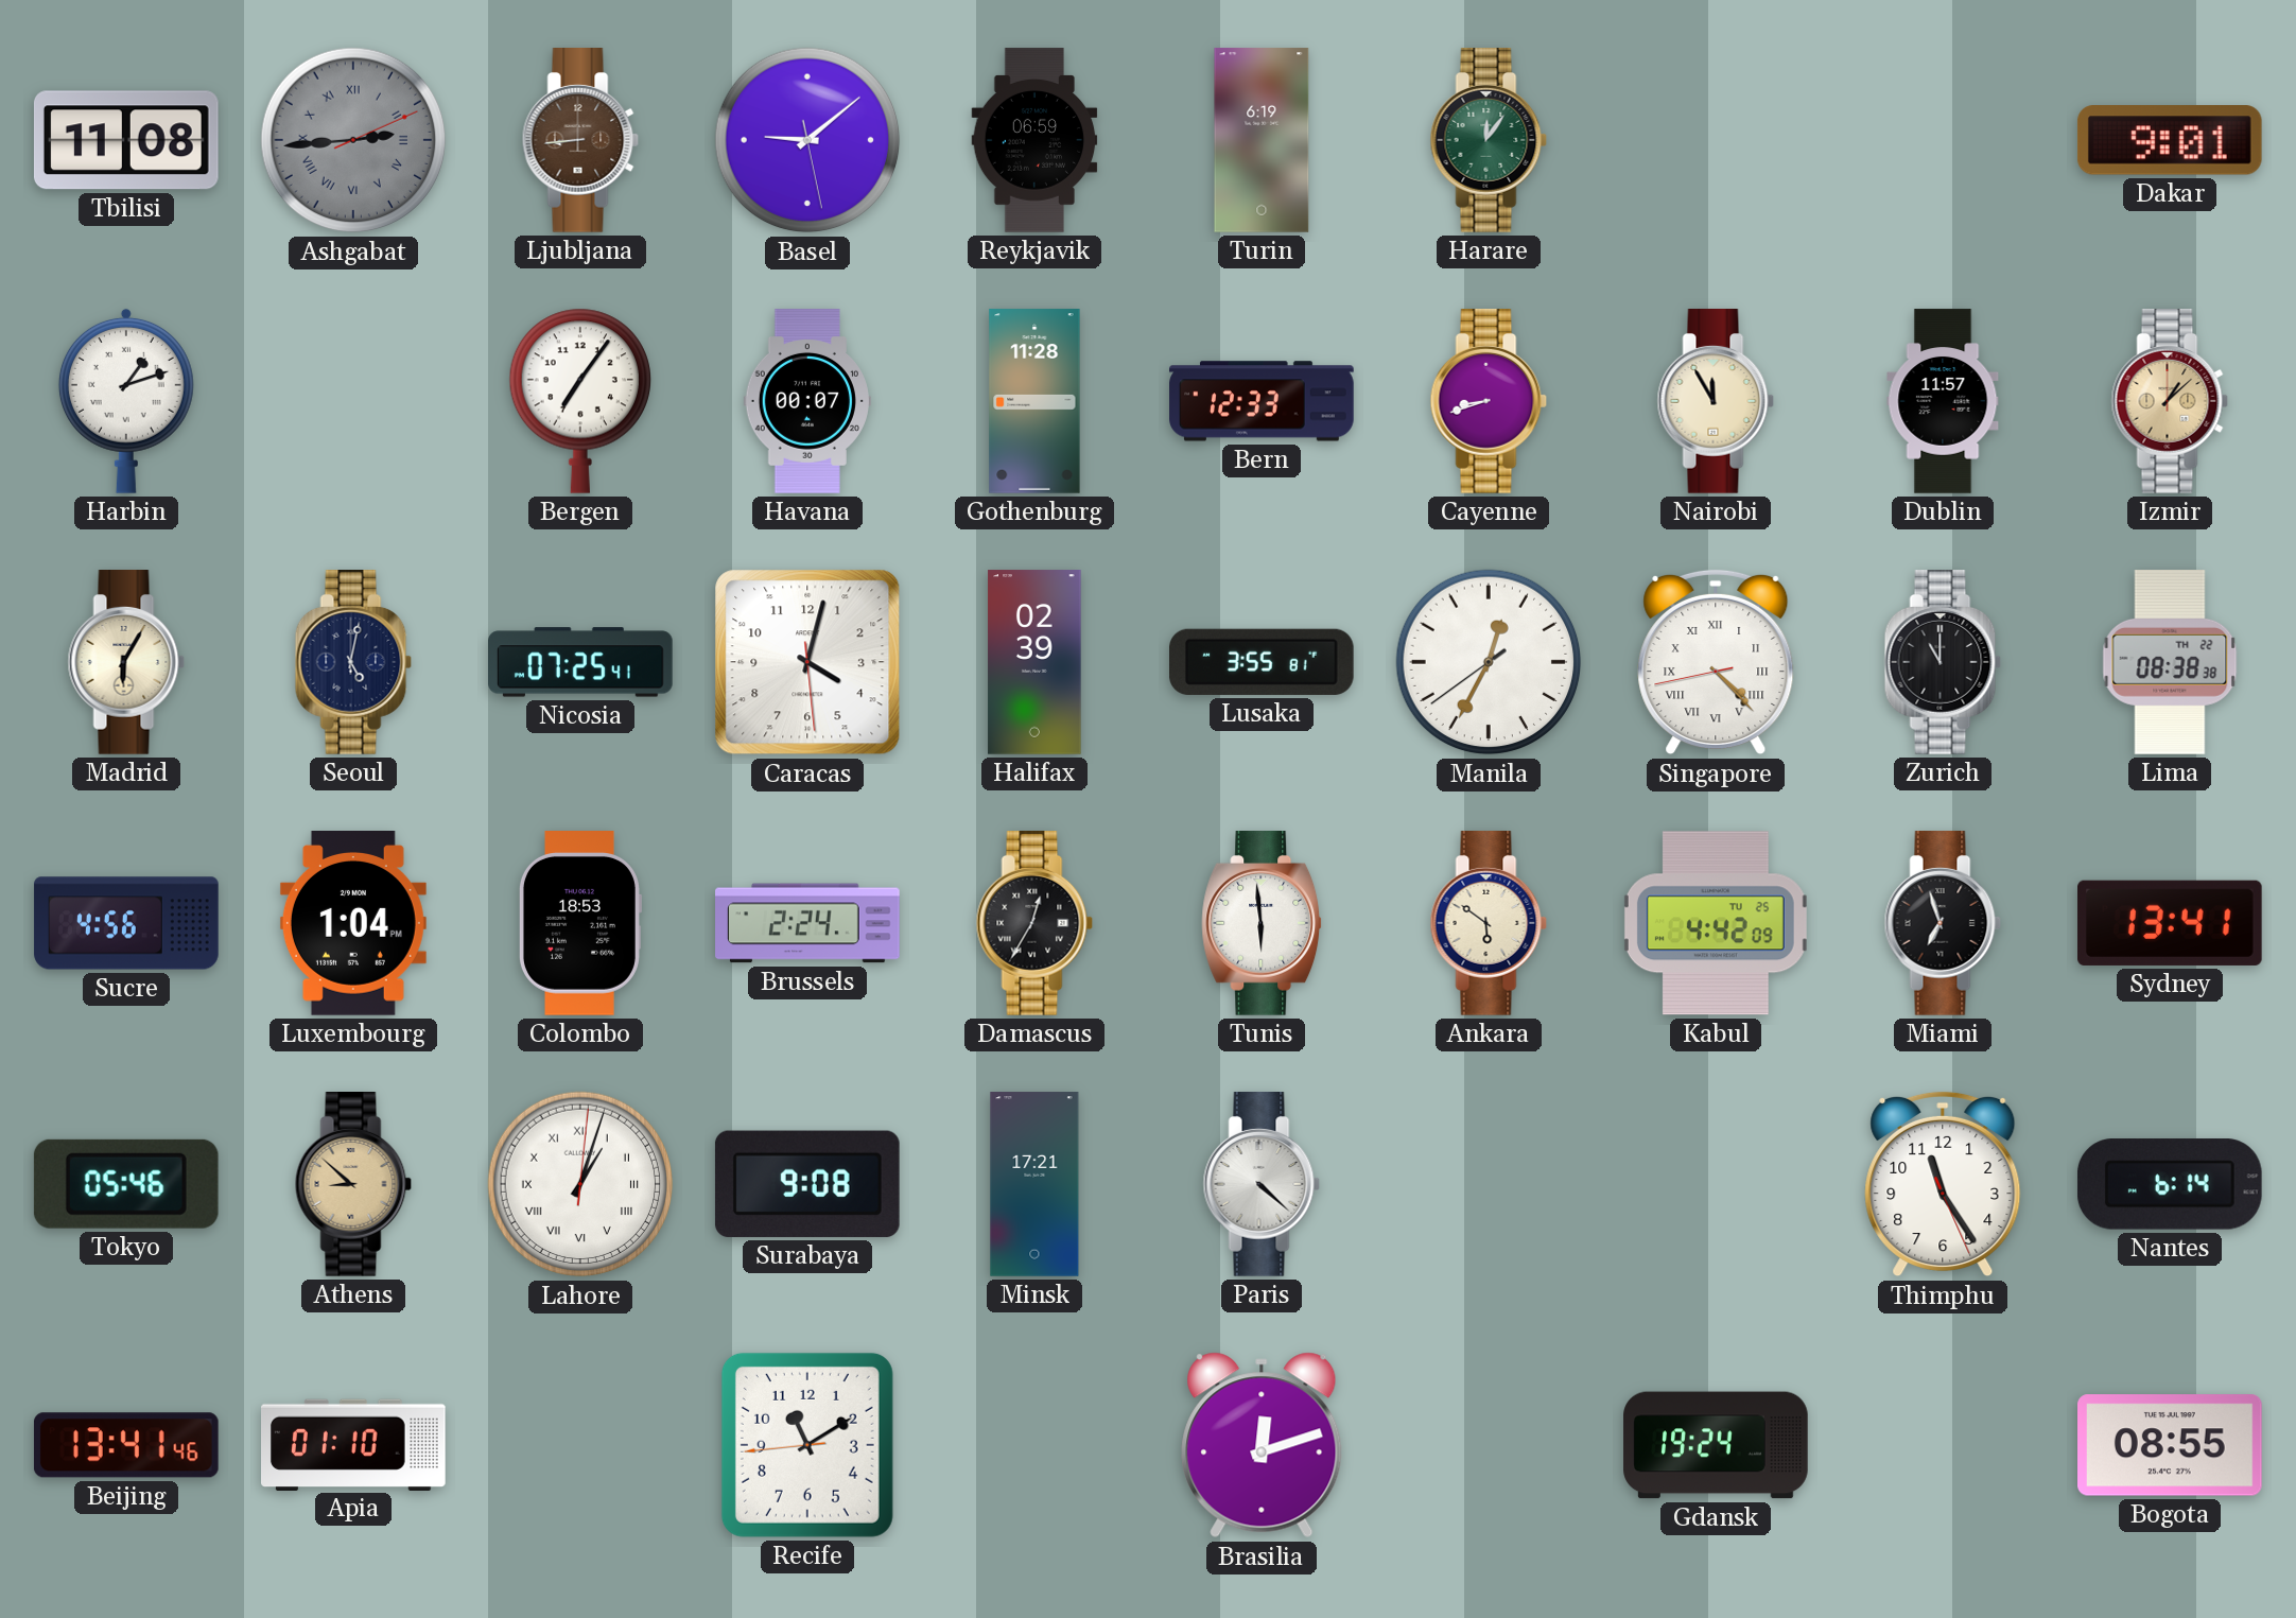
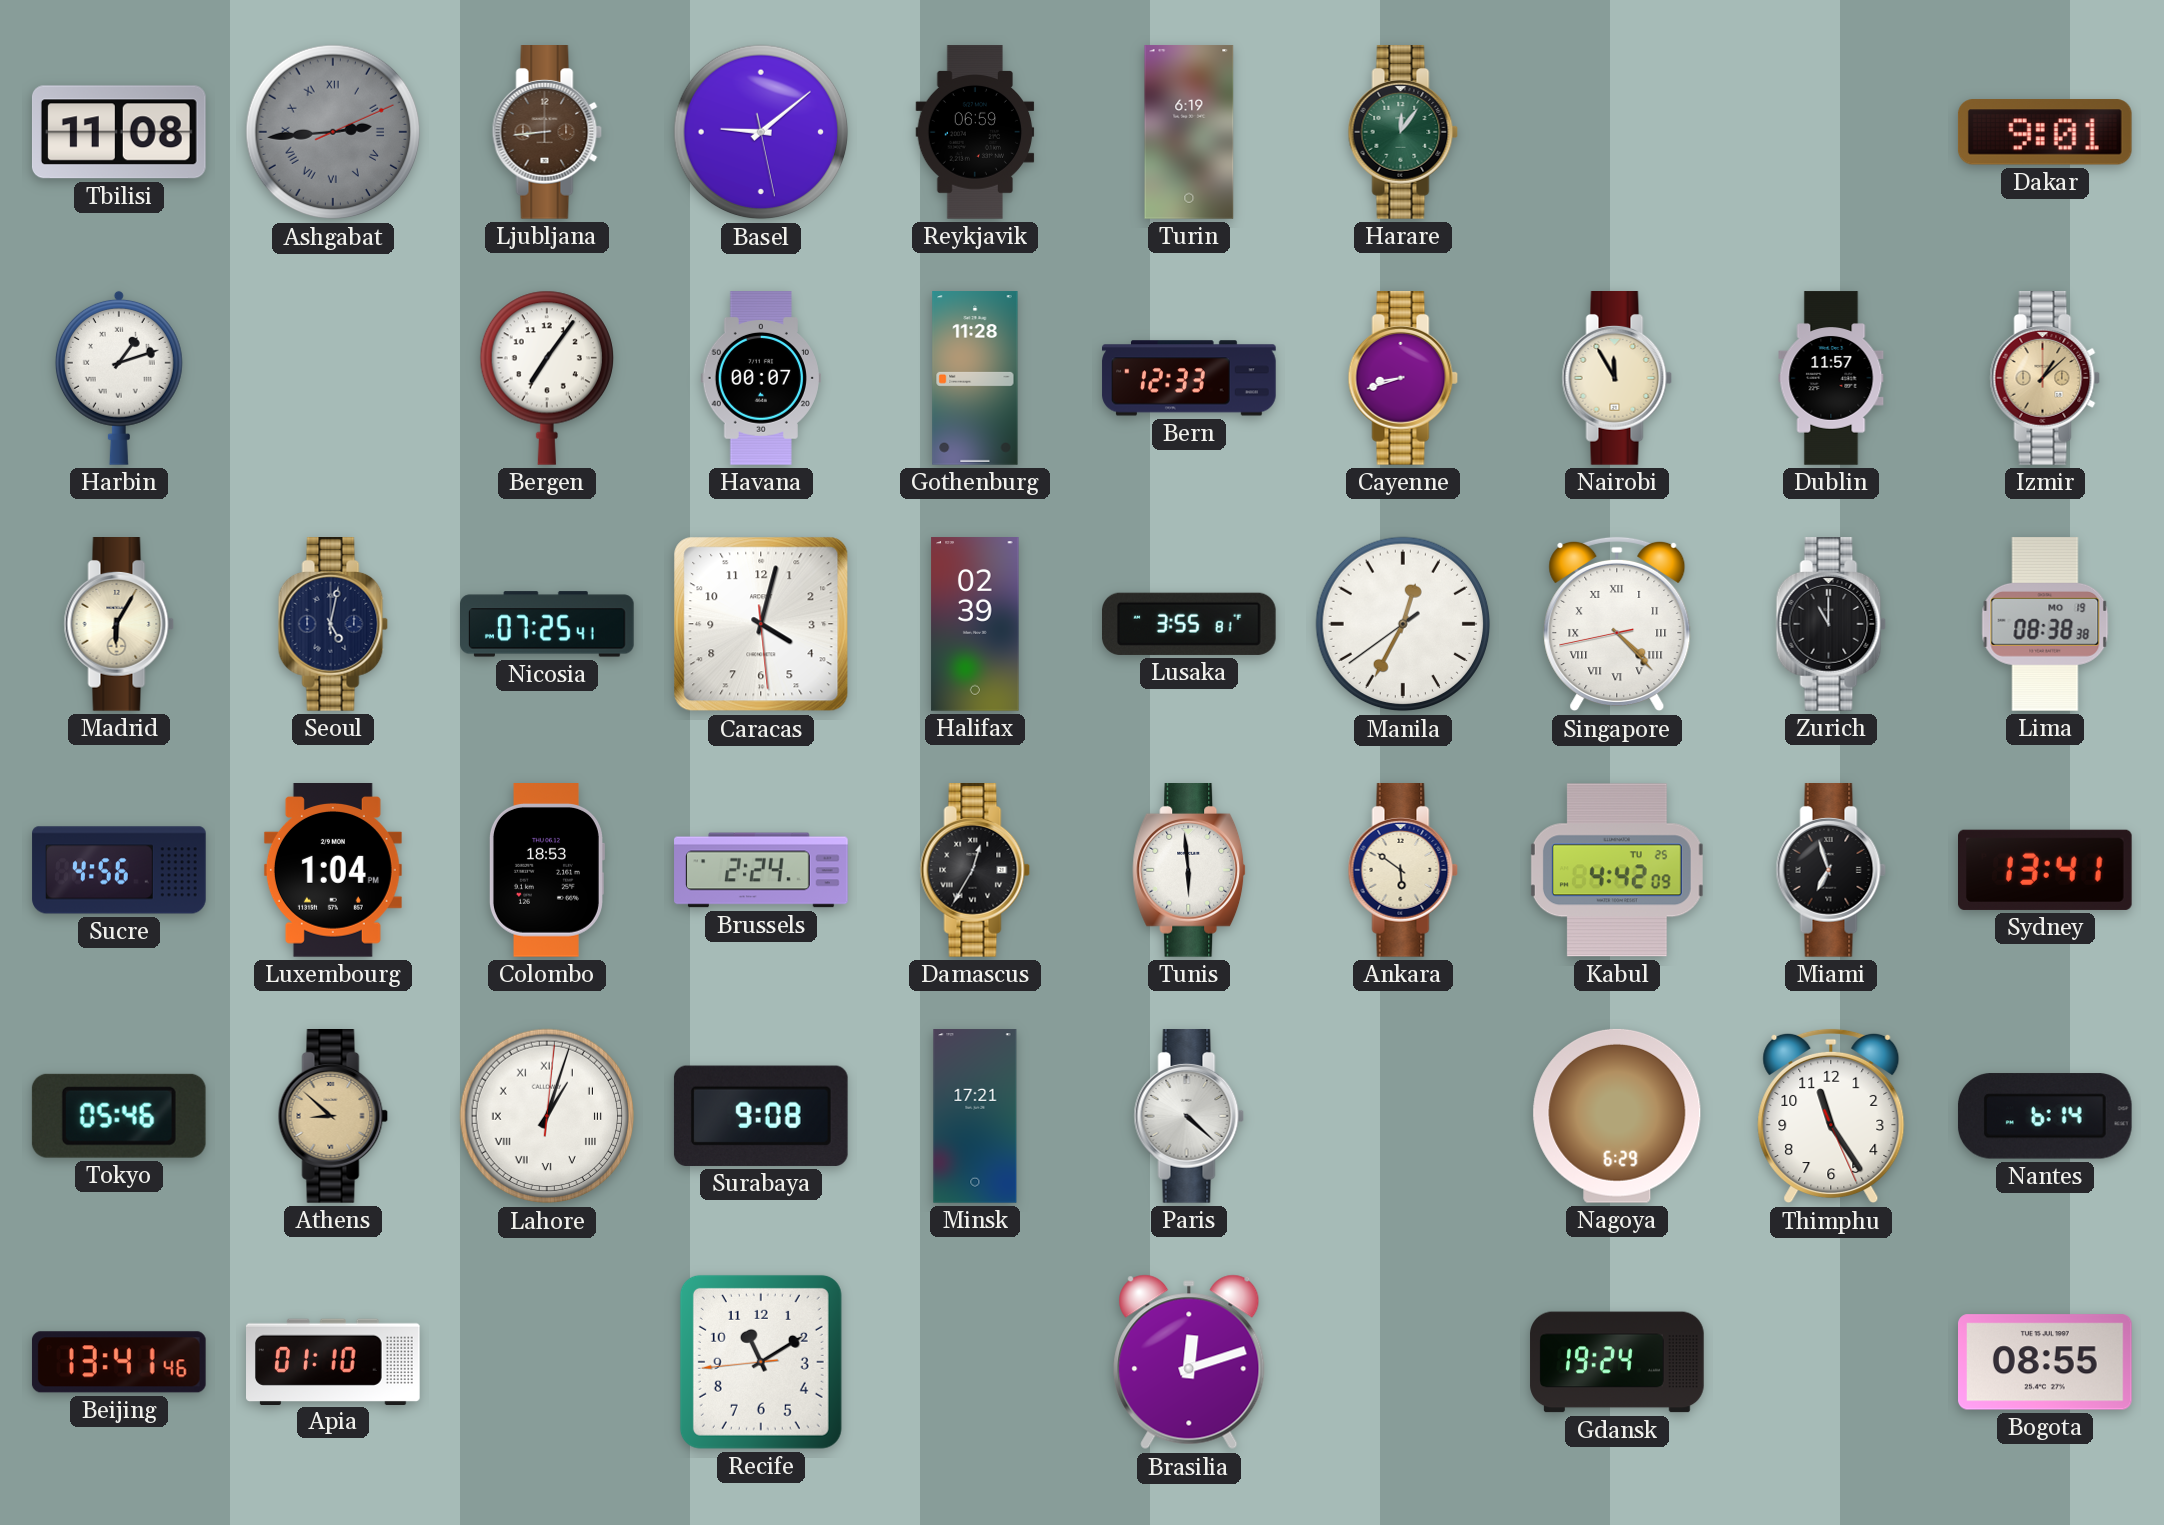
Lima date: TH 22 -> MO 19
Nagoya: none -> 6:29
